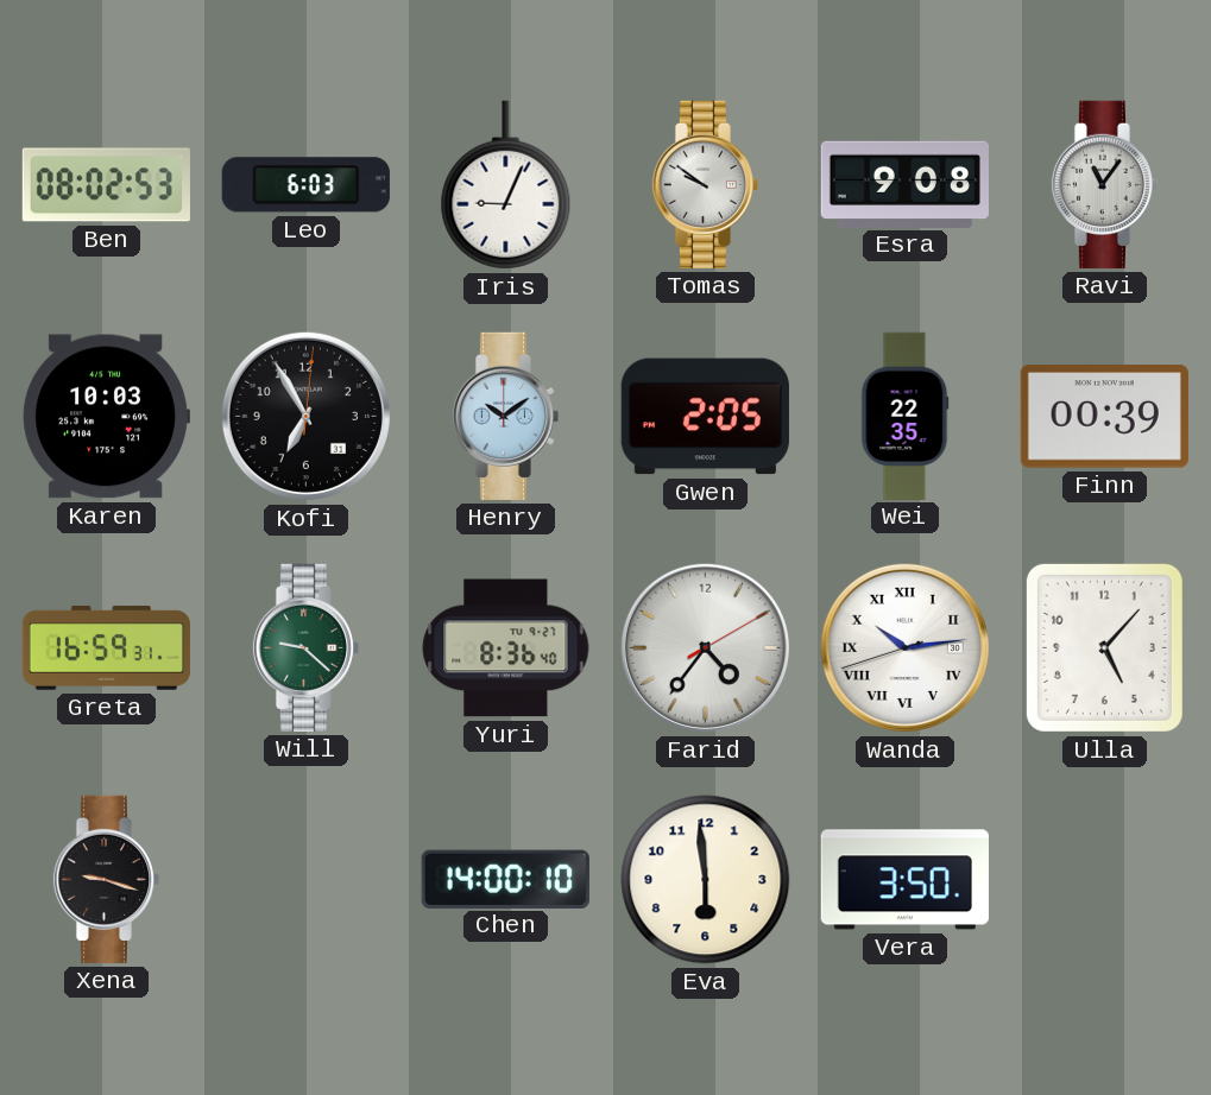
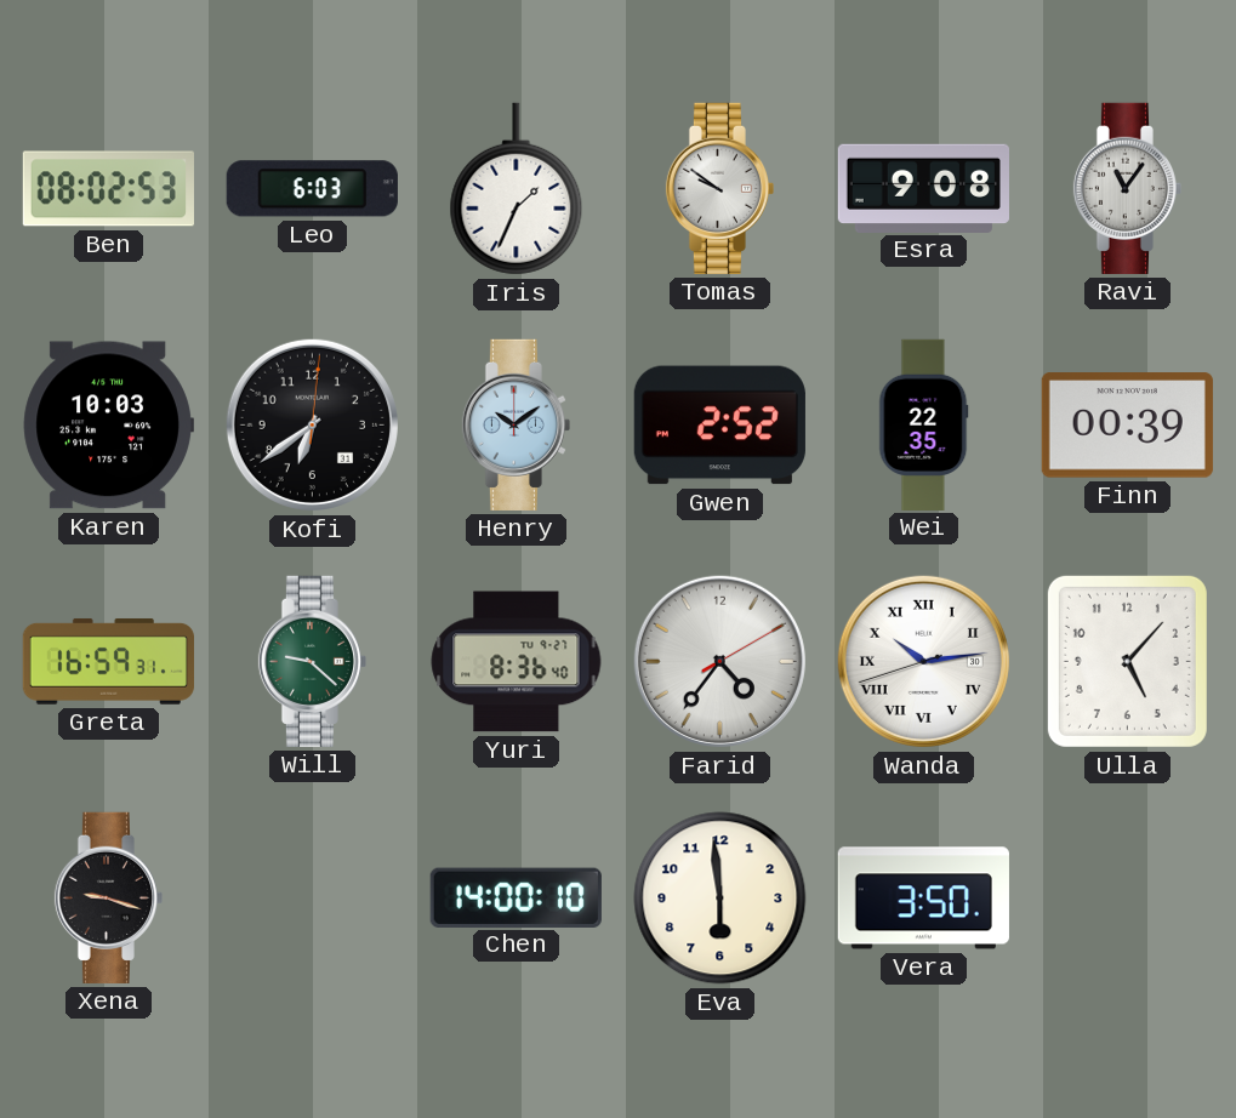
Iris: 9:04 -> 1:34
Kofi: 6:55 -> 6:39
Gwen: 2:05 -> 2:52
